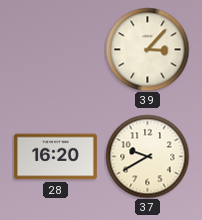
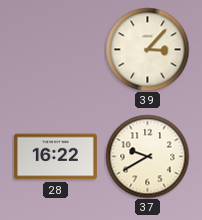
28: 16:20 -> 16:22
